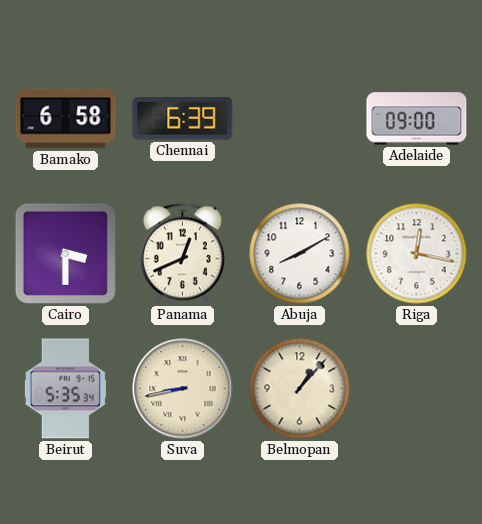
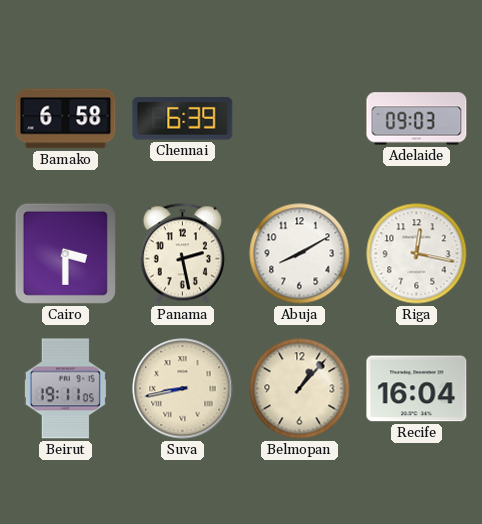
Adelaide: 09:00 -> 09:03
Panama: 12:41 -> 2:28
Beirut: 5:35 -> 19:11
Recife: none -> 16:04
